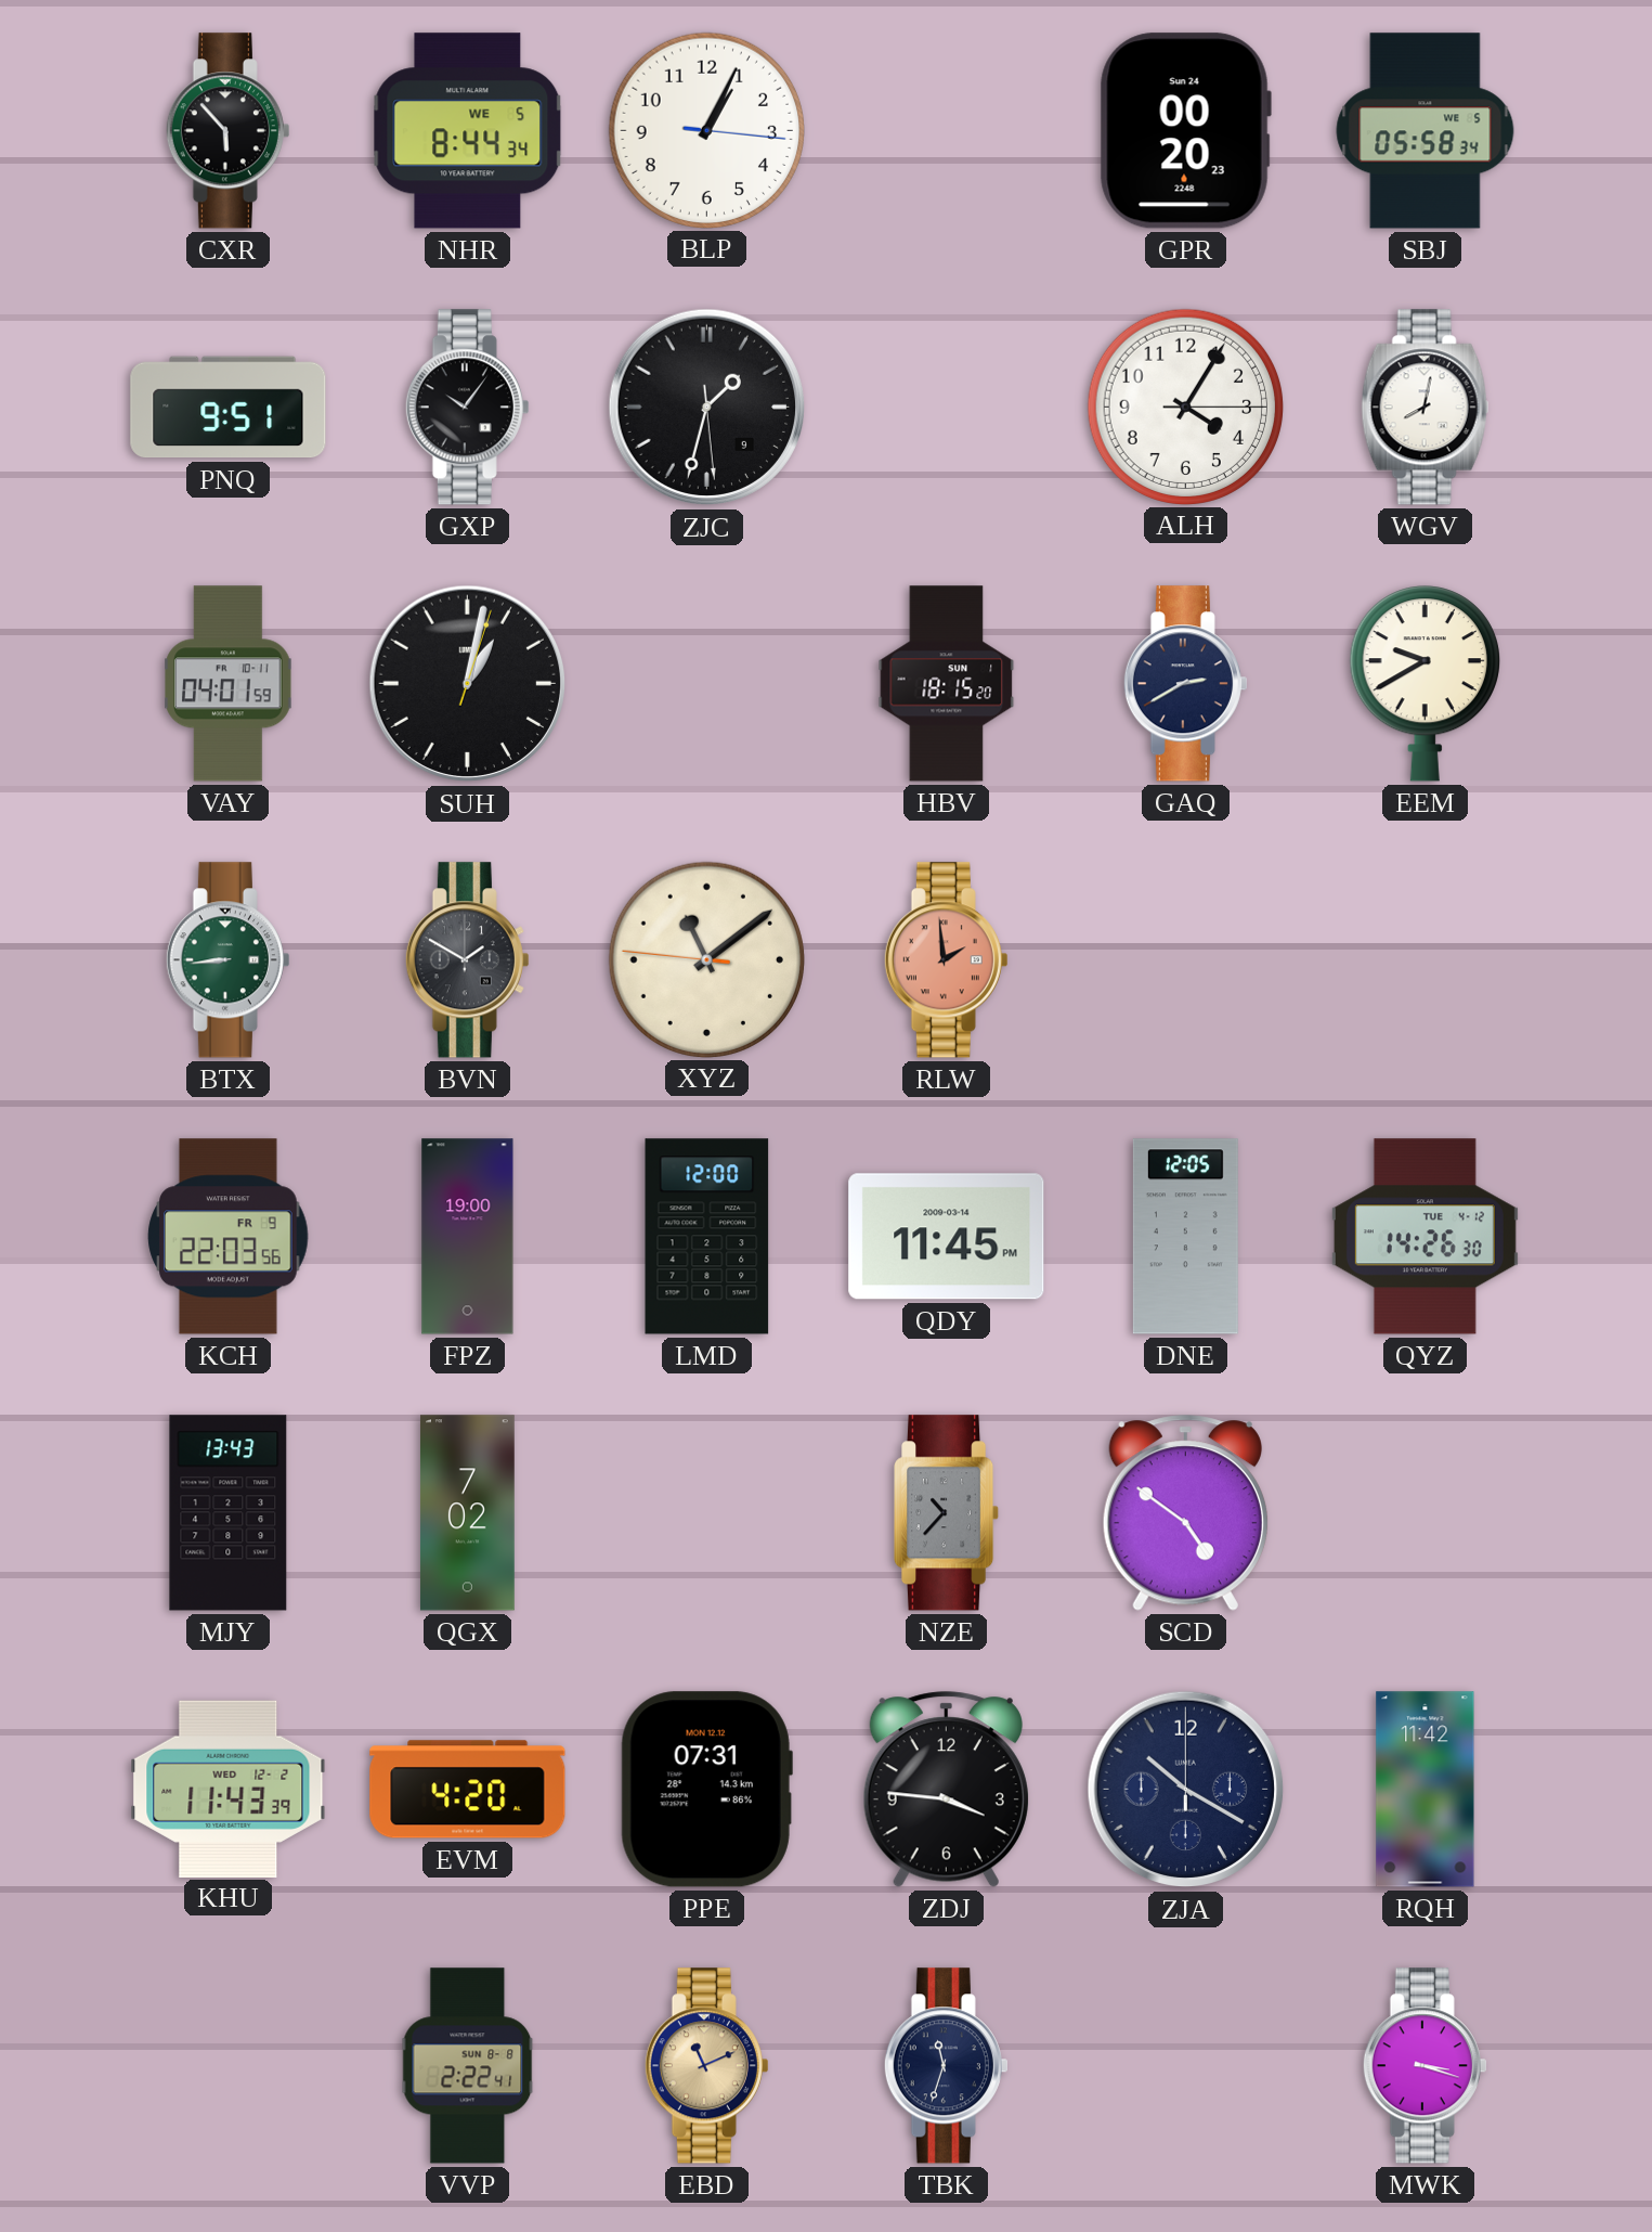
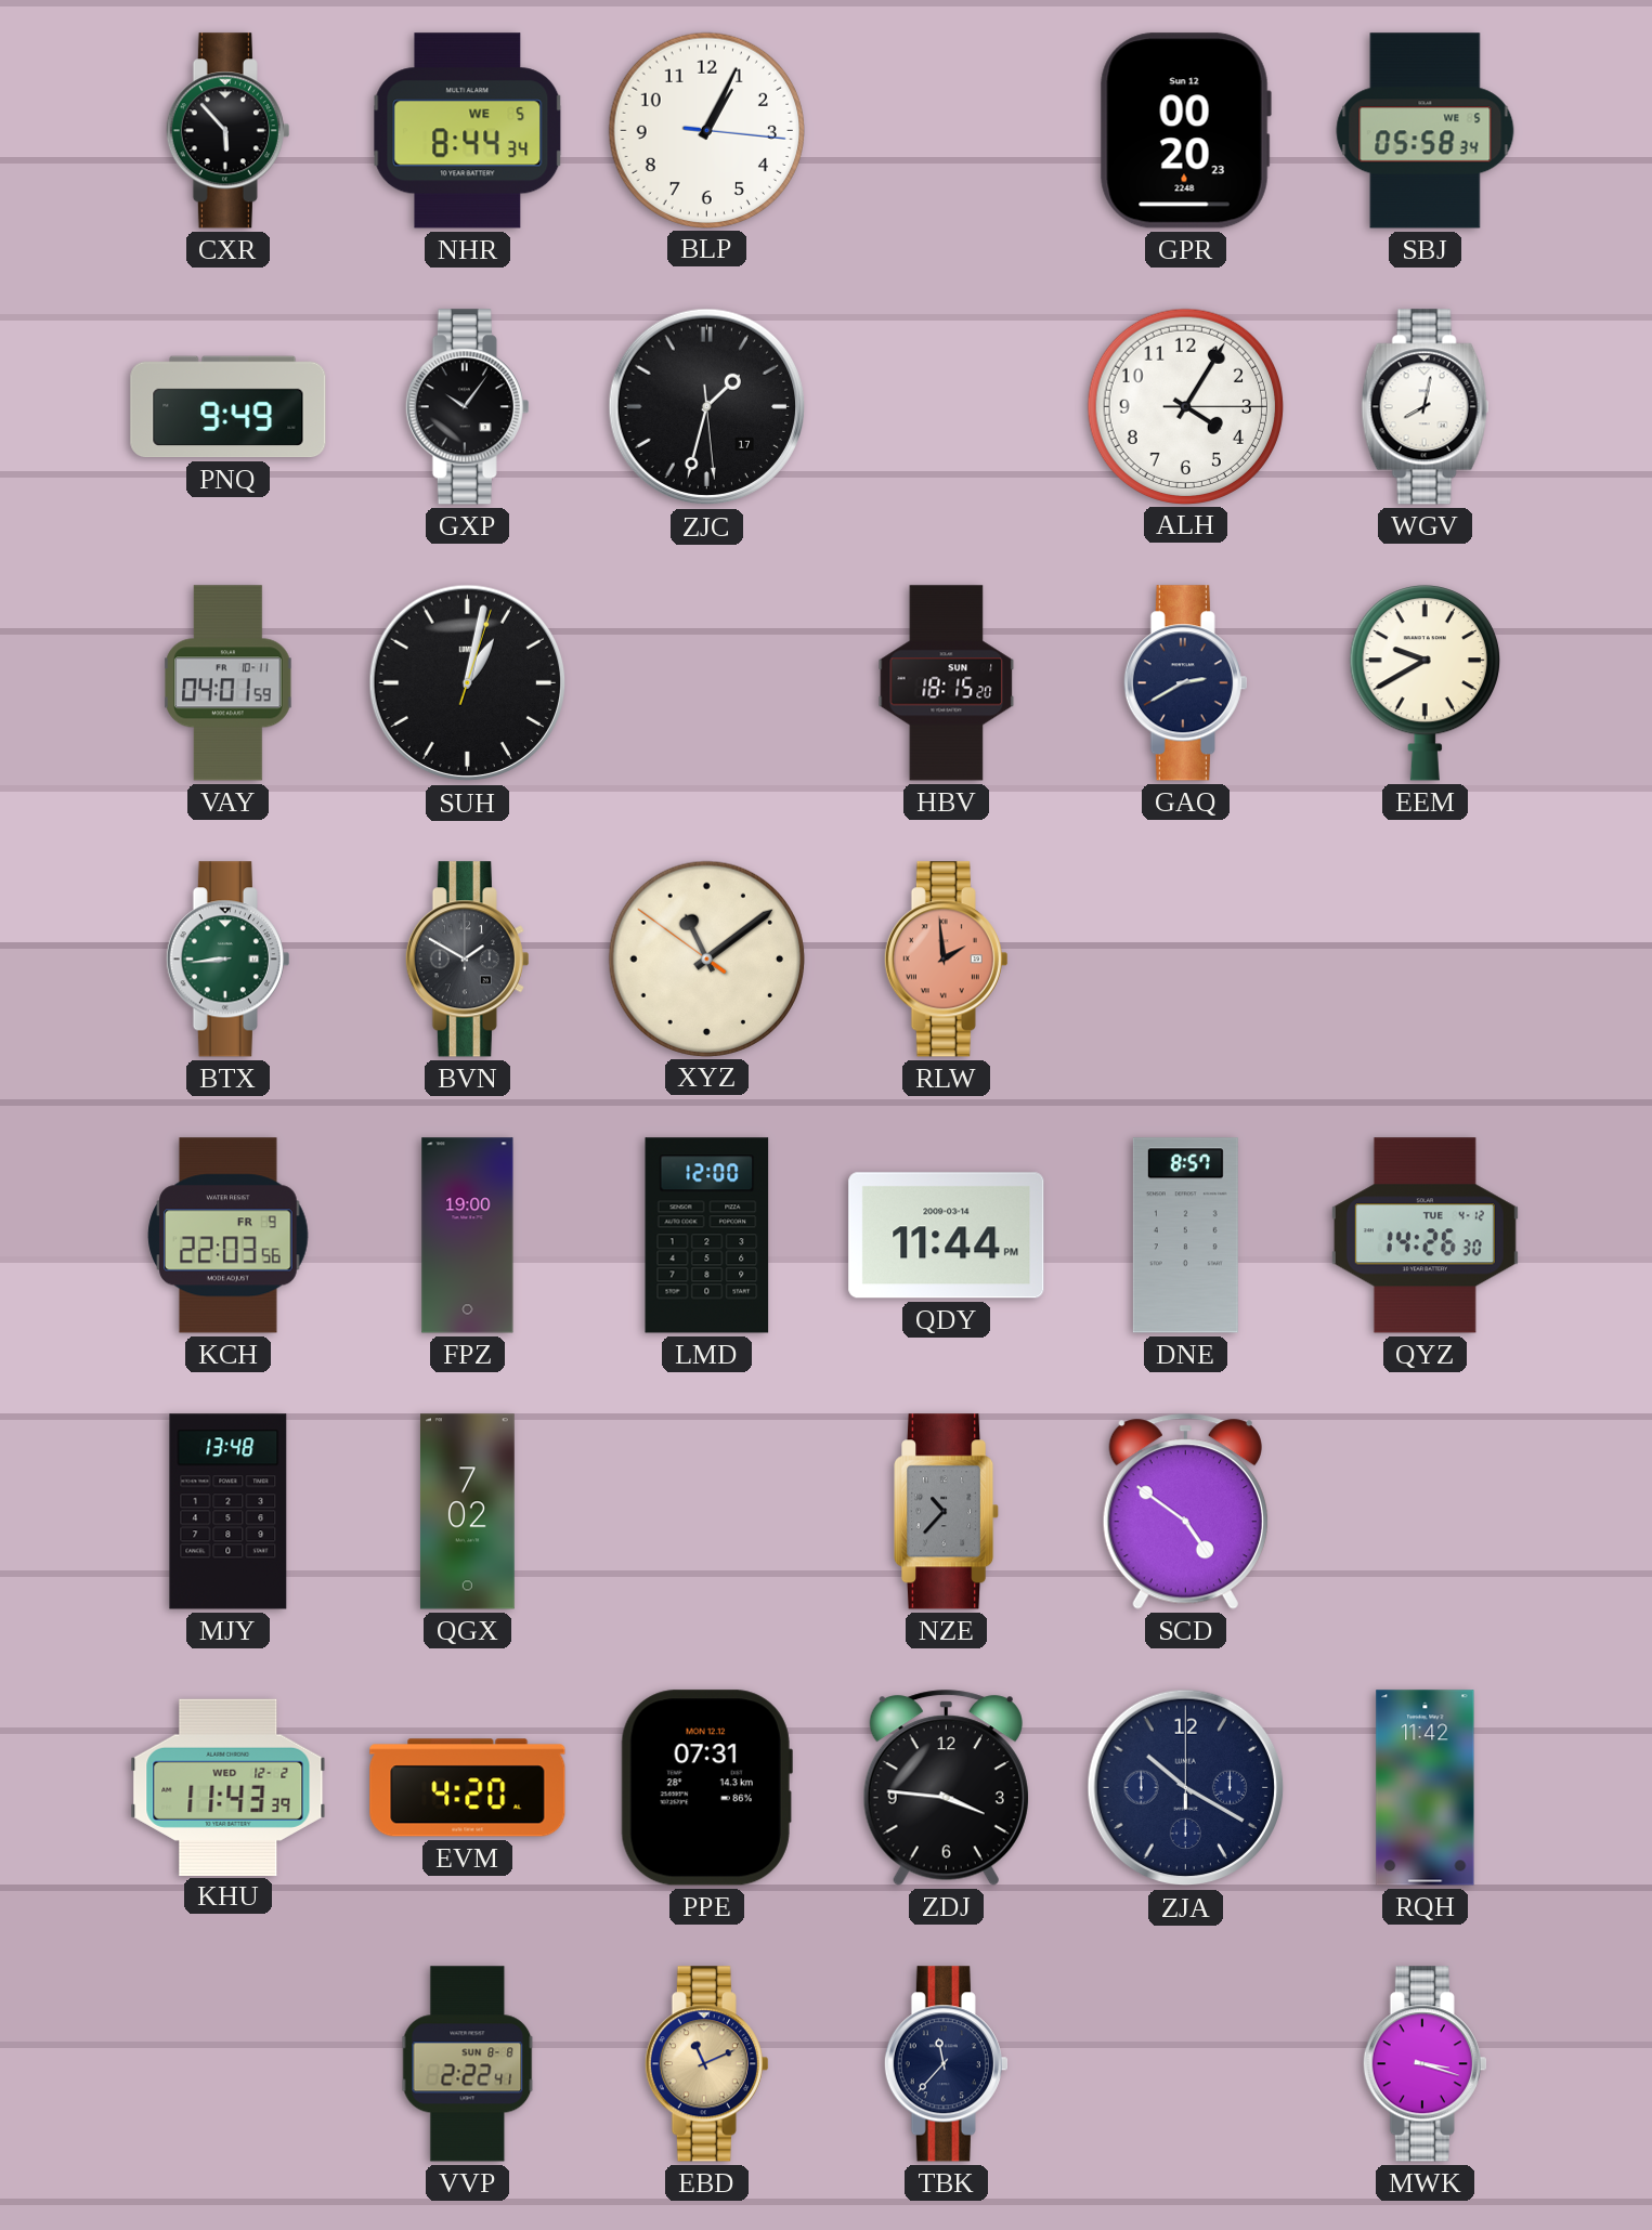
GPR date: Sun 24 -> Sun 12
PNQ: 9:51 -> 9:49
ZJC date: 9 -> 17
XYZ: 11:08:46 -> 11:08:51
QDY: 11:45 -> 11:44
DNE: 12:05 -> 8:57
MJY: 13:43 -> 13:48
TBK: 11:33 -> 11:37
